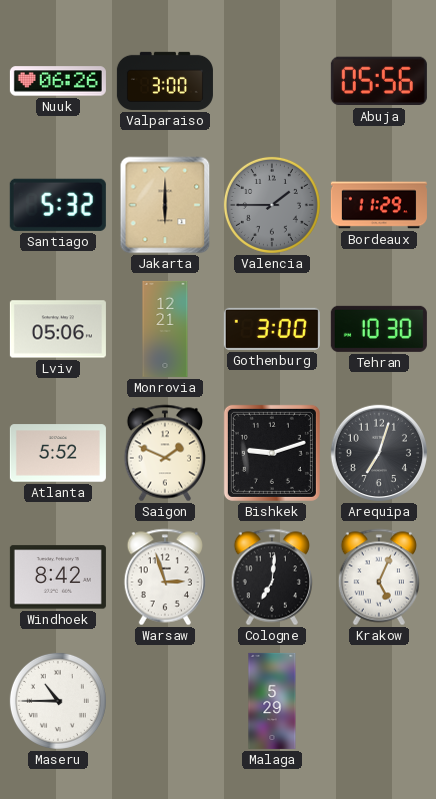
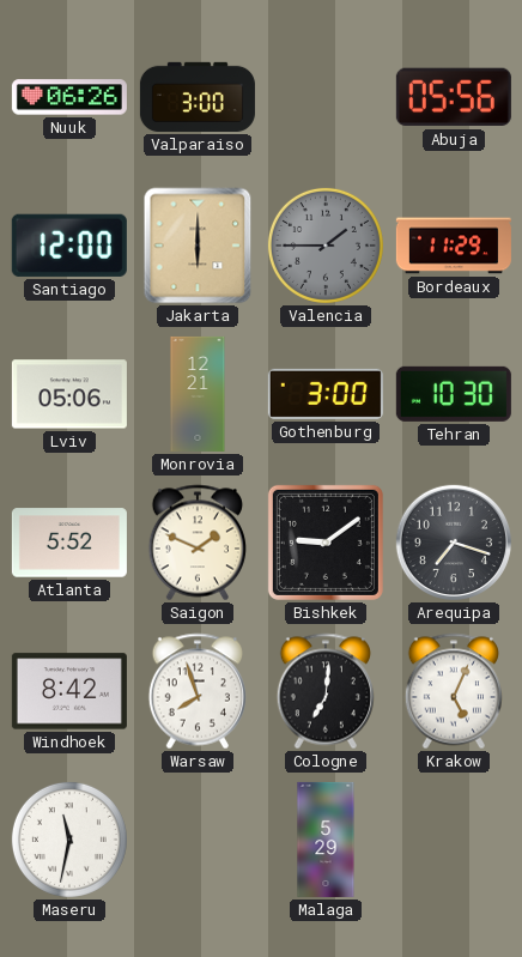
Santiago: 5:32 -> 12:00
Bishkek: 9:12 -> 9:09
Arequipa: 7:03 -> 7:18
Warsaw: 2:57 -> 7:57
Maseru: 10:45 -> 11:32
